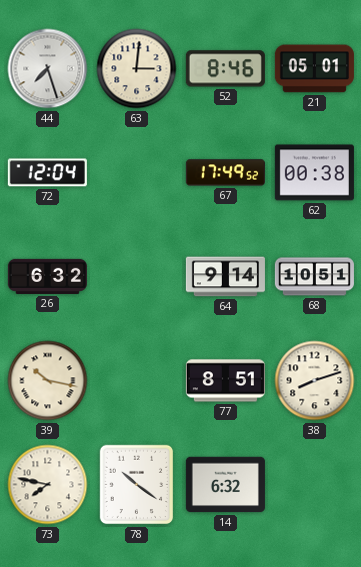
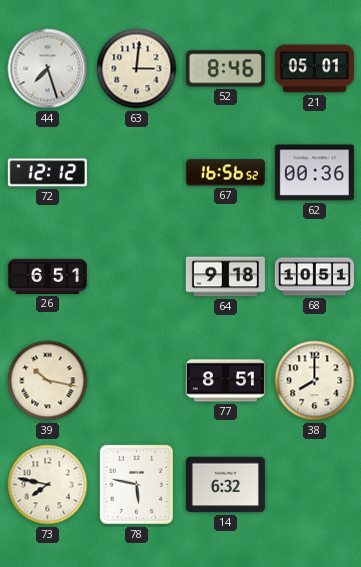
72: 12:04 -> 12:12
67: 17:49 -> 16:56
62: 00:38 -> 00:36
26: 6:32 -> 6:51
64: 9:14 -> 9:18
38: 8:12 -> 8:00
78: 10:21 -> 5:47
